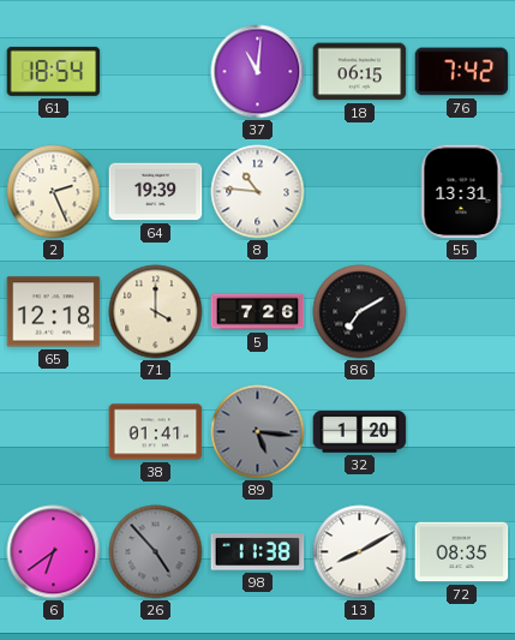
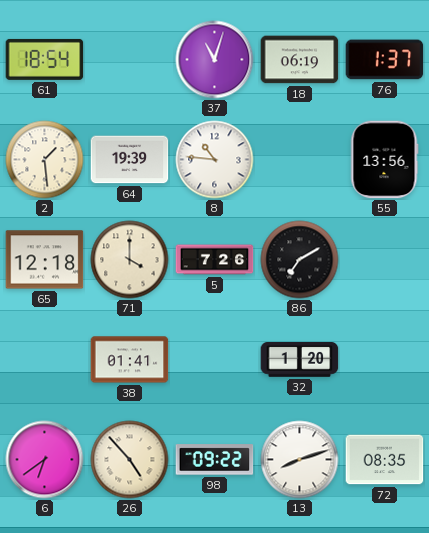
37: 11:01 -> 11:03
18: 06:15 -> 06:19
76: 7:42 -> 1:37
2: 2:26 -> 1:29
55: 13:31 -> 13:56
89: 5:16 -> none
26 dial: grey -> cream
98: 11:38 -> 09:22
13: 8:10 -> 8:12
